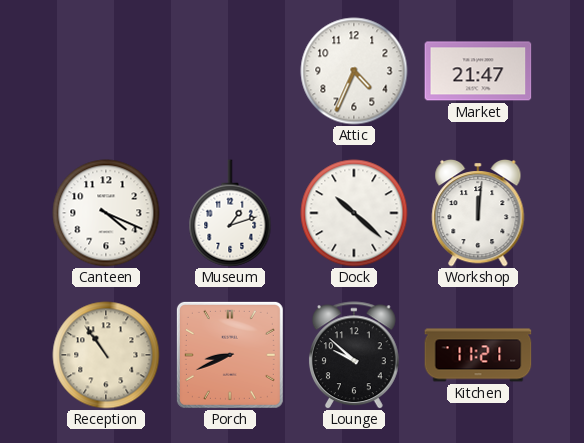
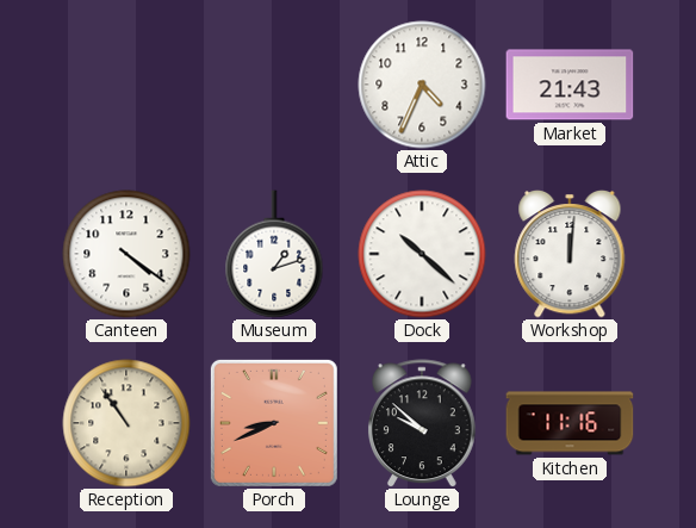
Market: 21:47 -> 21:43
Canteen: 4:19 -> 4:21
Kitchen: 11:21 -> 11:16
